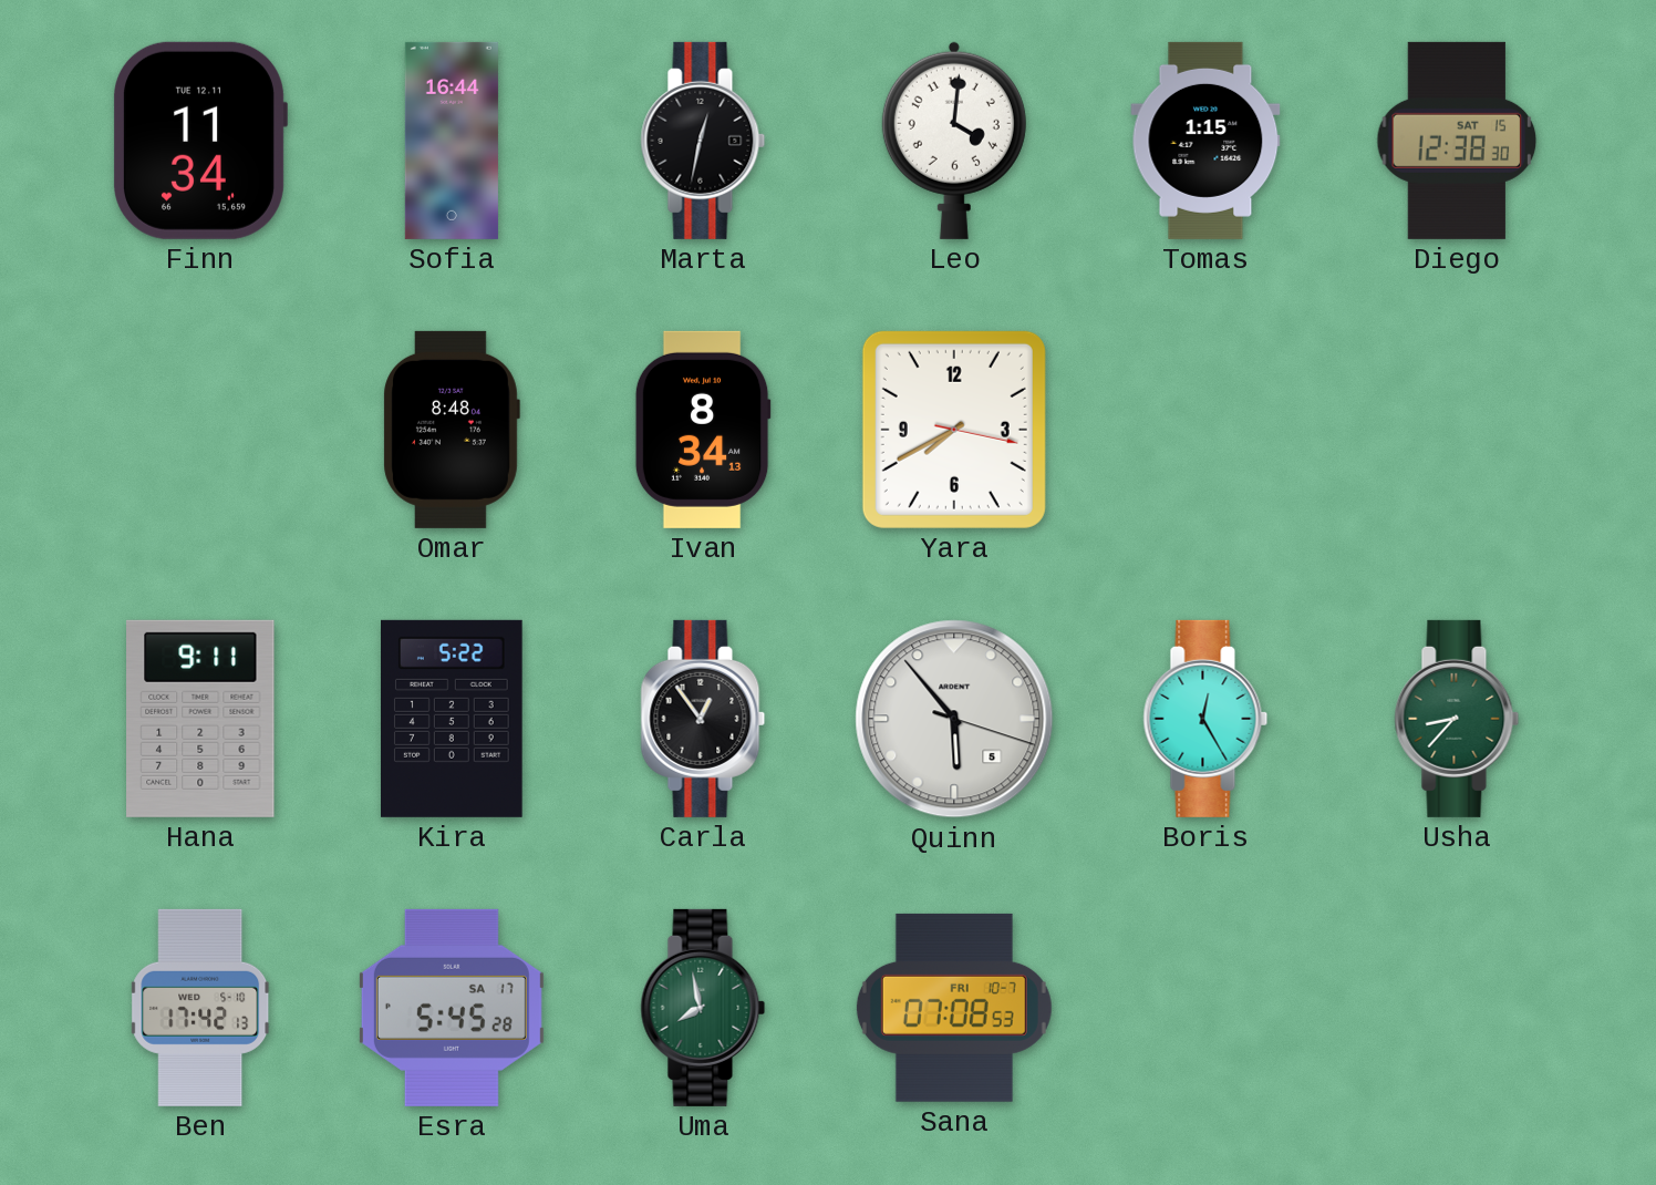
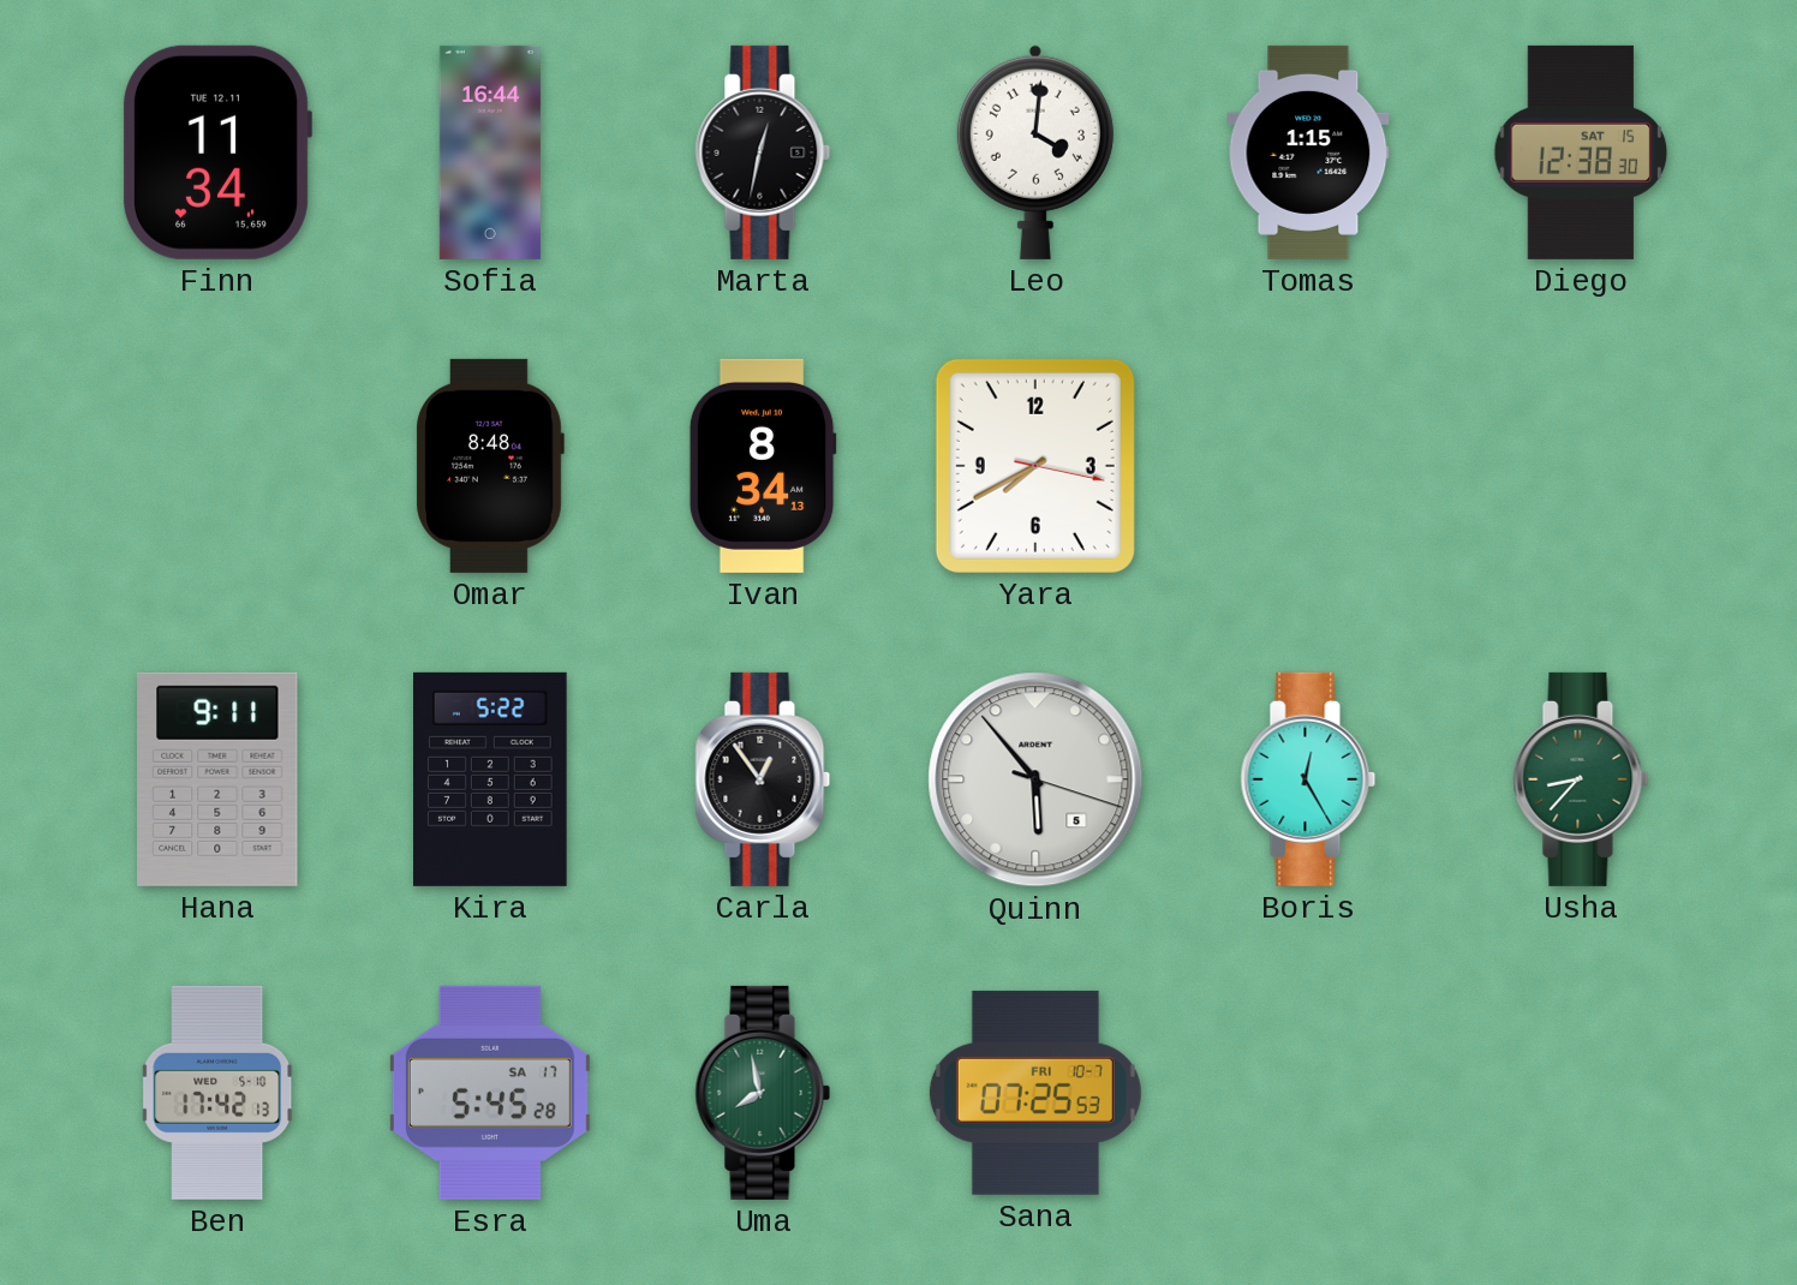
Sana: 07:08 -> 07:25
